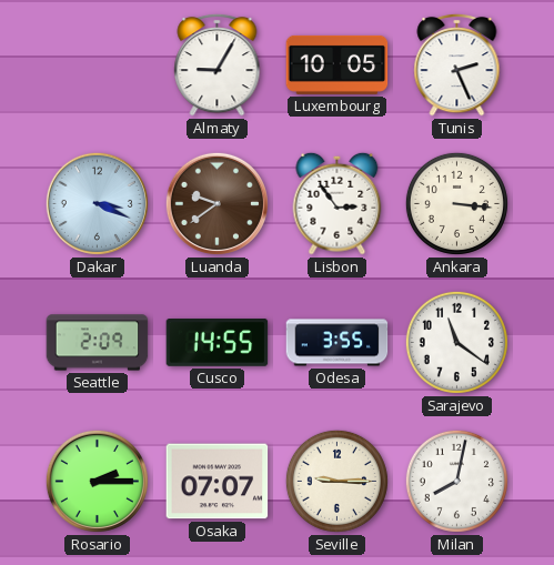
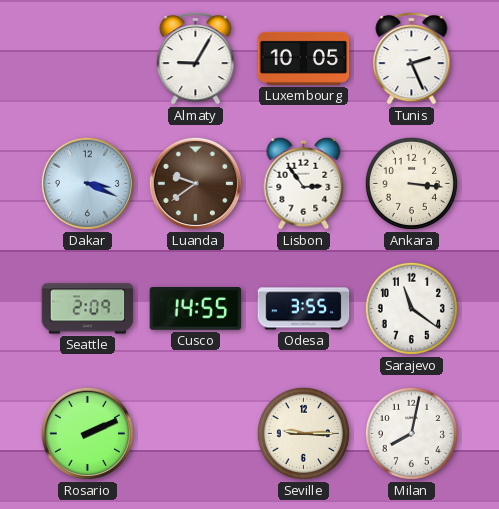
Rosario: 2:15 -> 2:11
Osaka: 07:07 -> none
